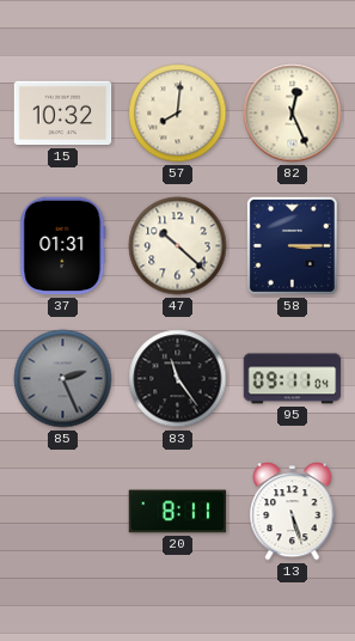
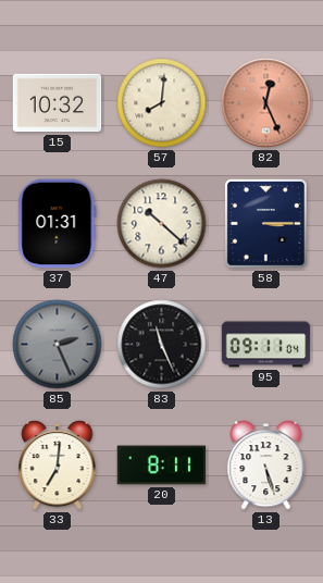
82 dial: cream -> salmon
83: 11:24 -> 11:26
33: none -> 7:01
